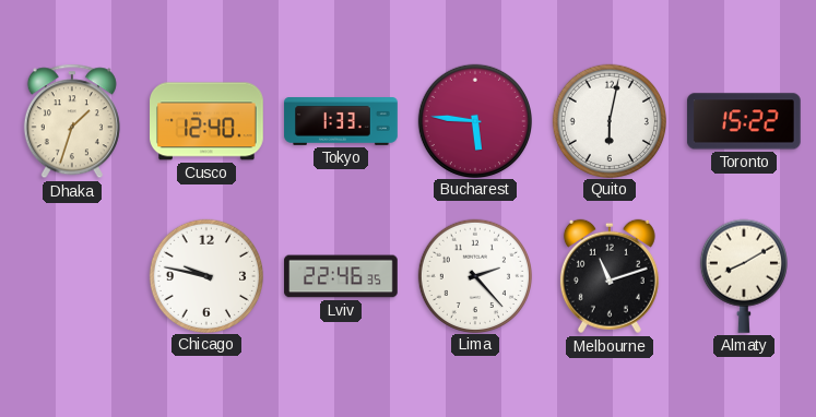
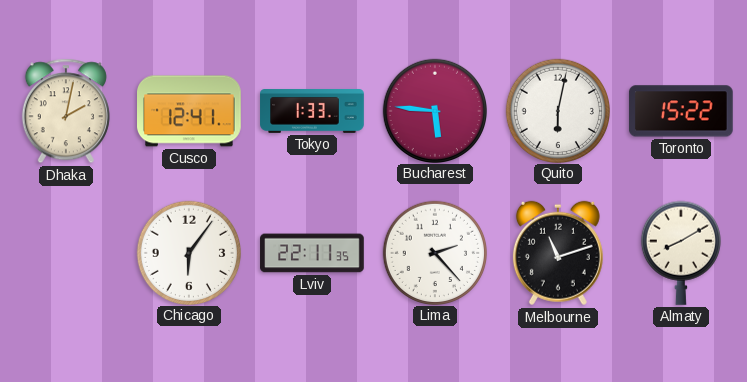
Dhaka: 1:33 -> 2:02
Cusco: 12:40 -> 12:41
Chicago: 9:47 -> 6:06
Lviv: 22:46 -> 22:11
